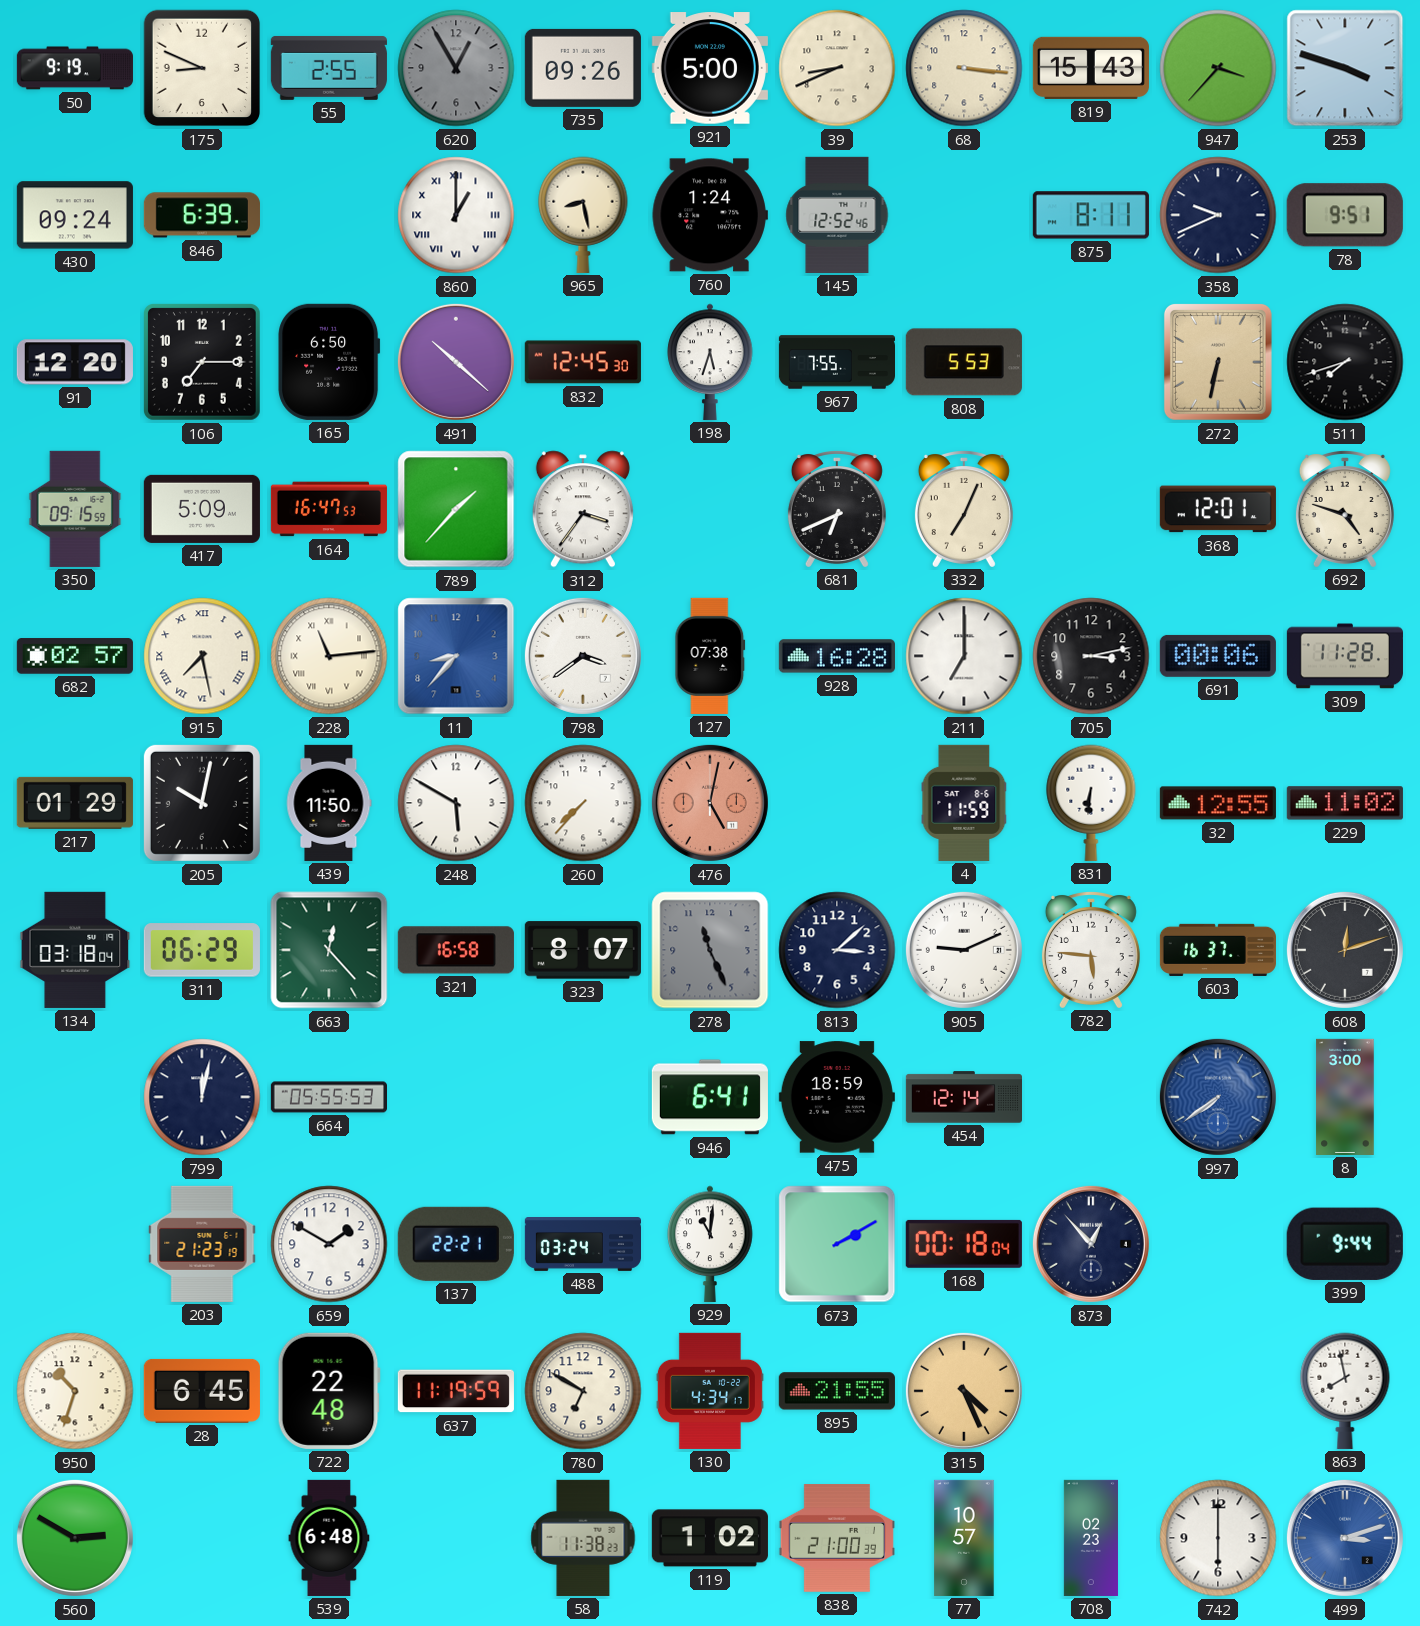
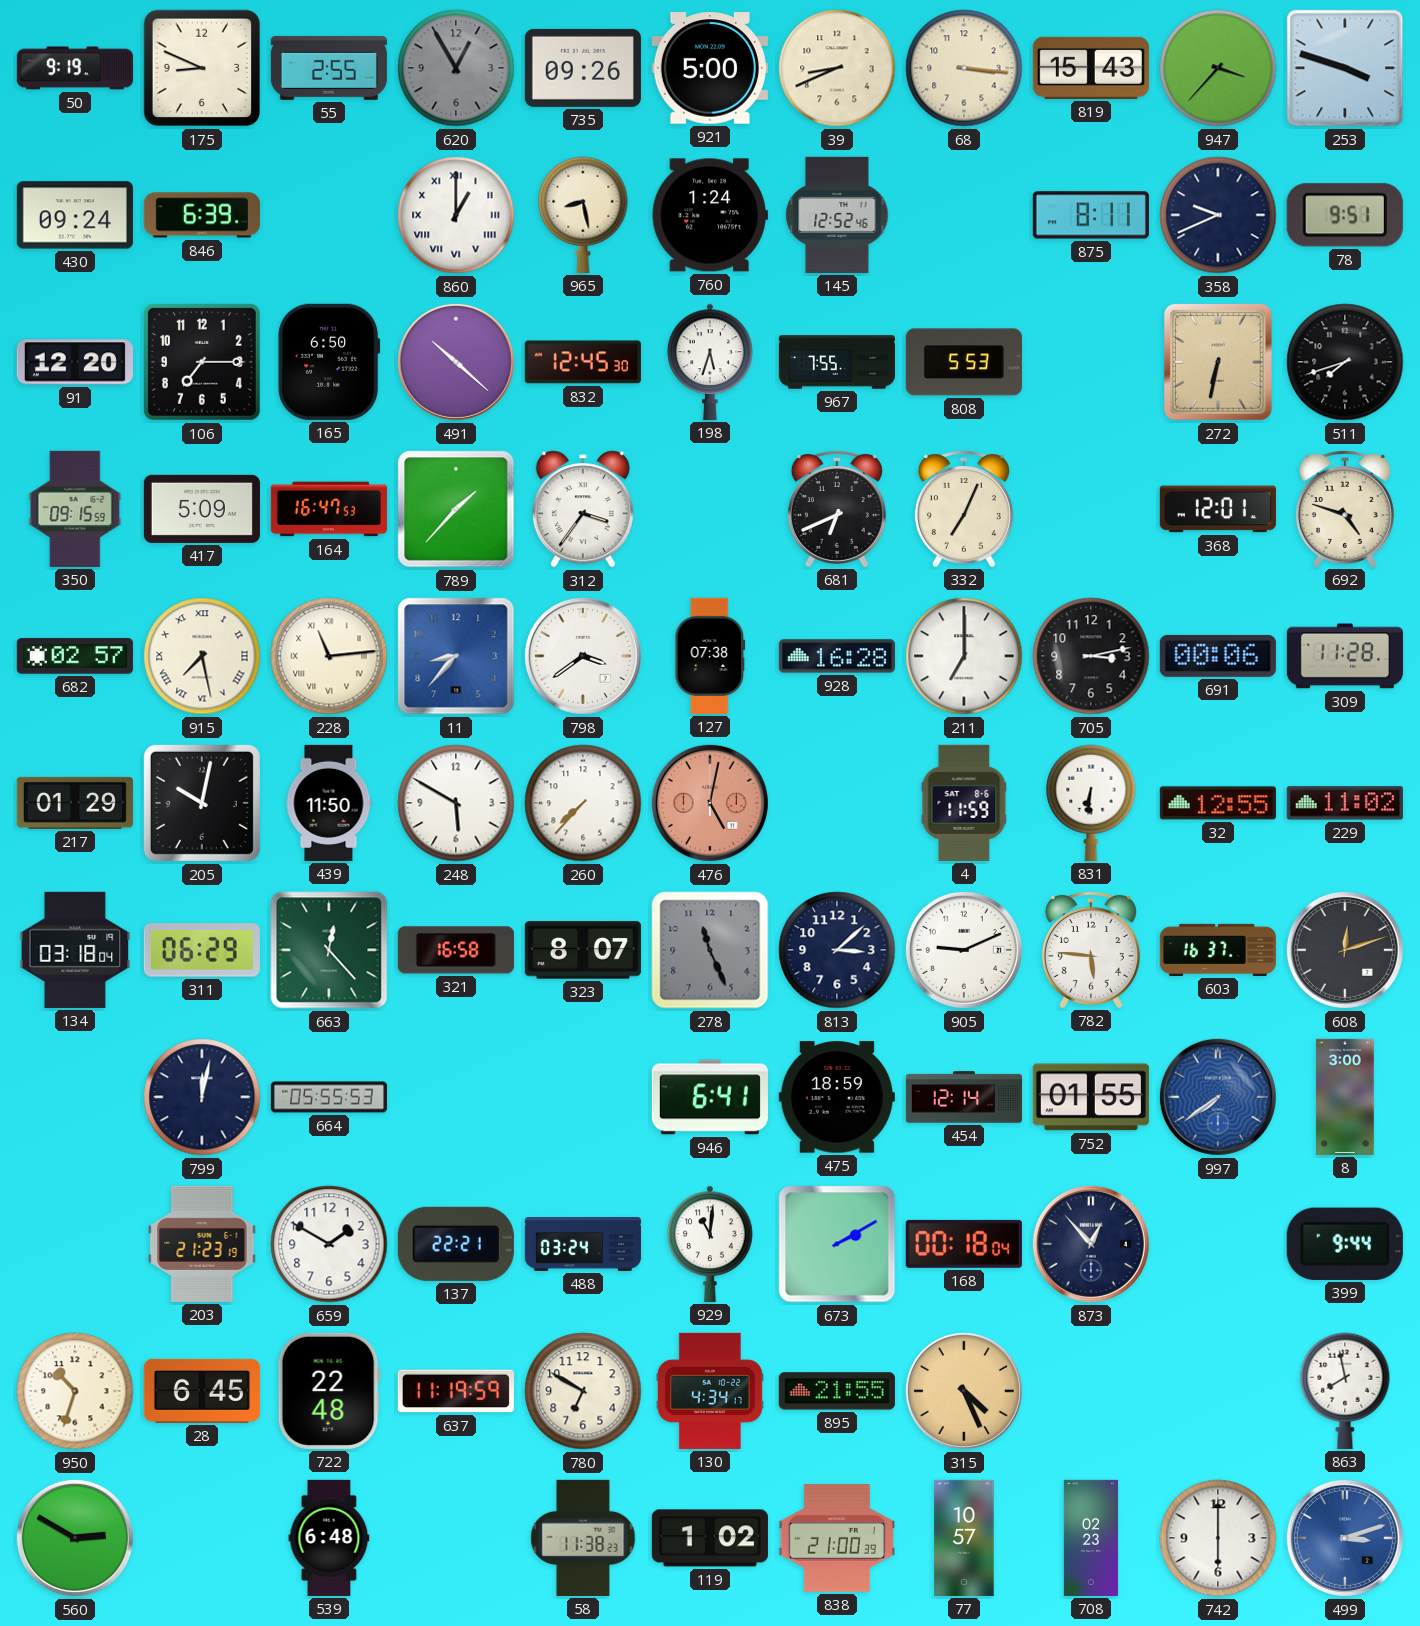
752: none -> 01:55
